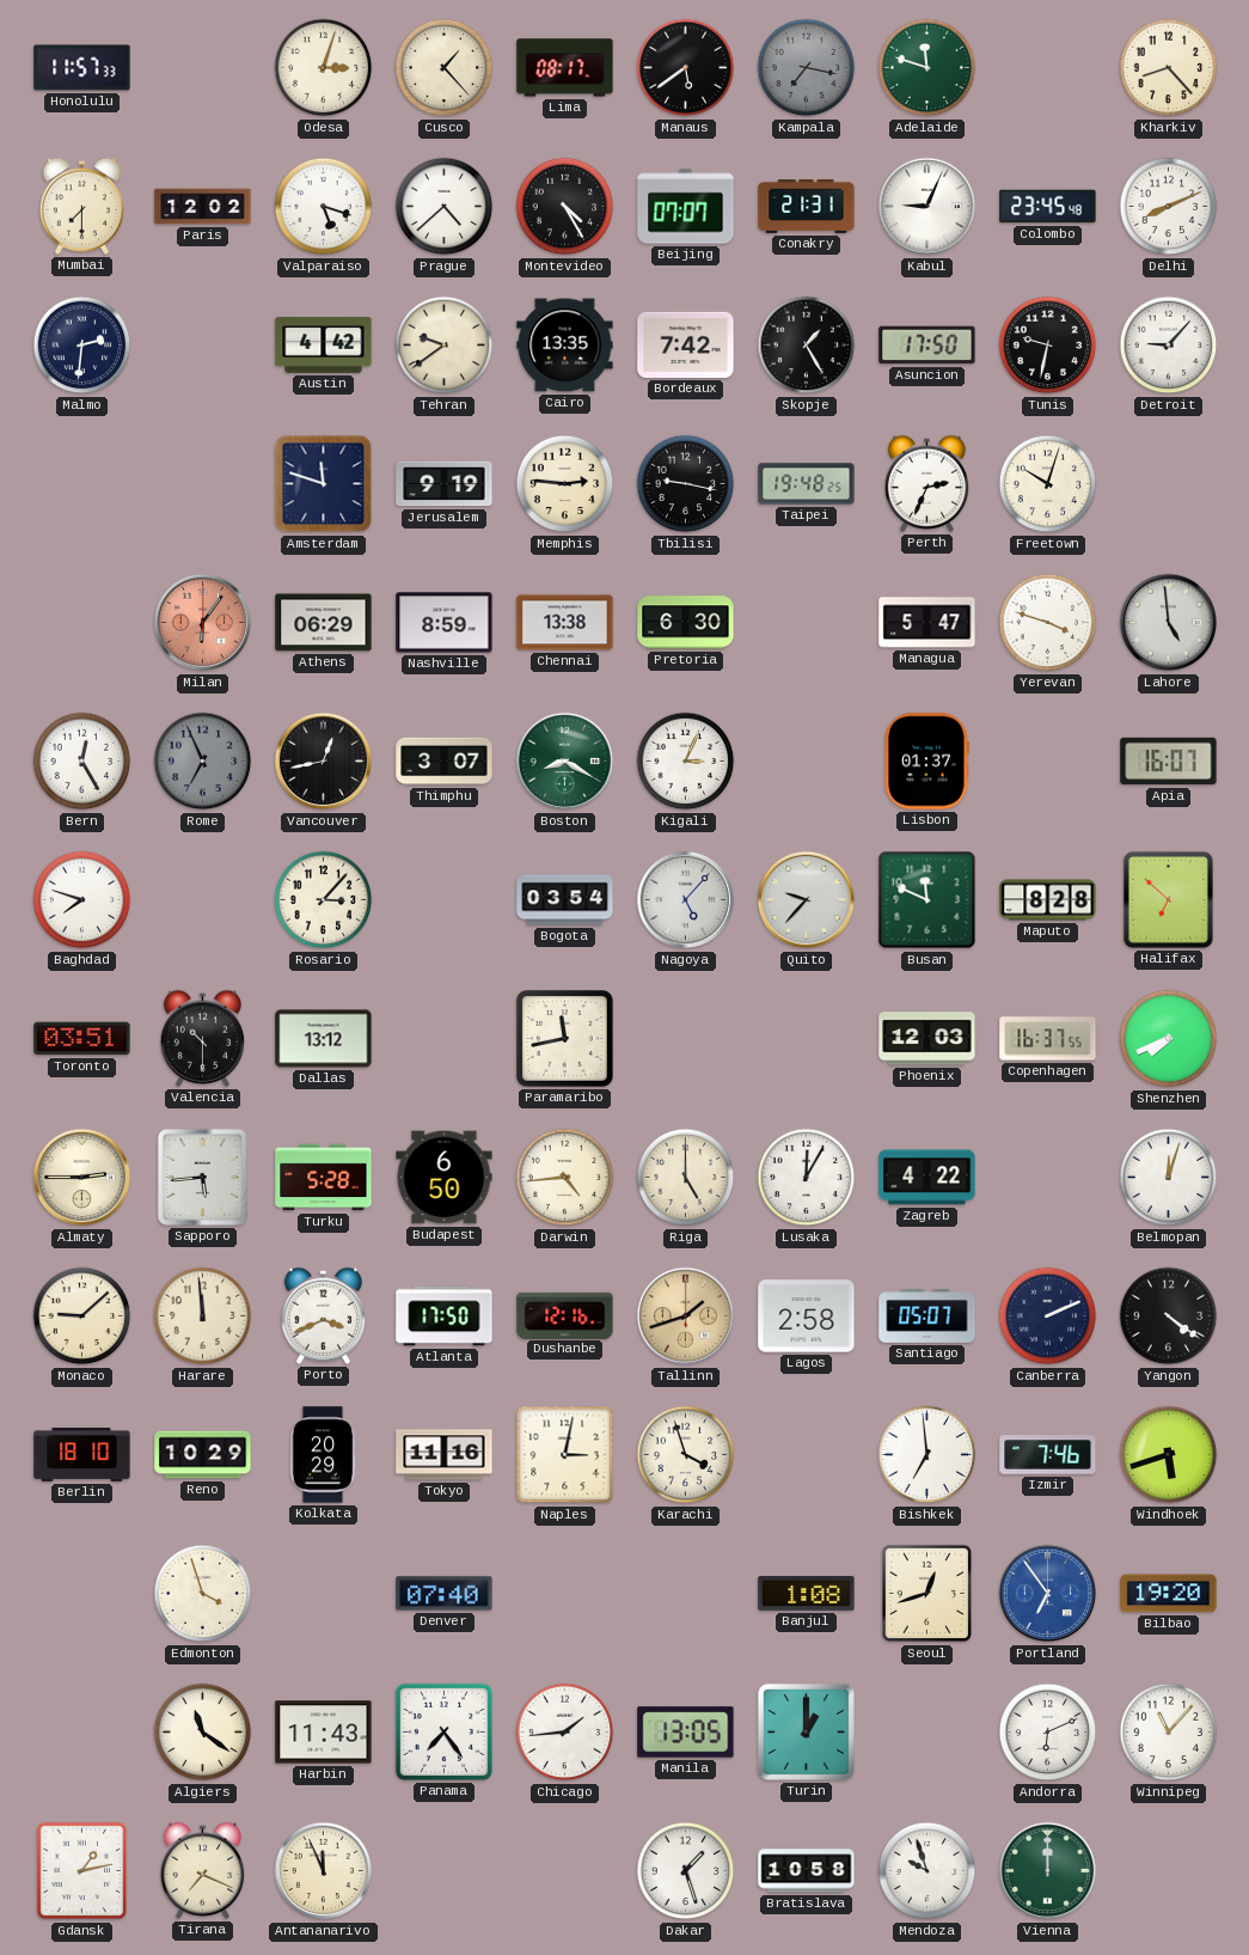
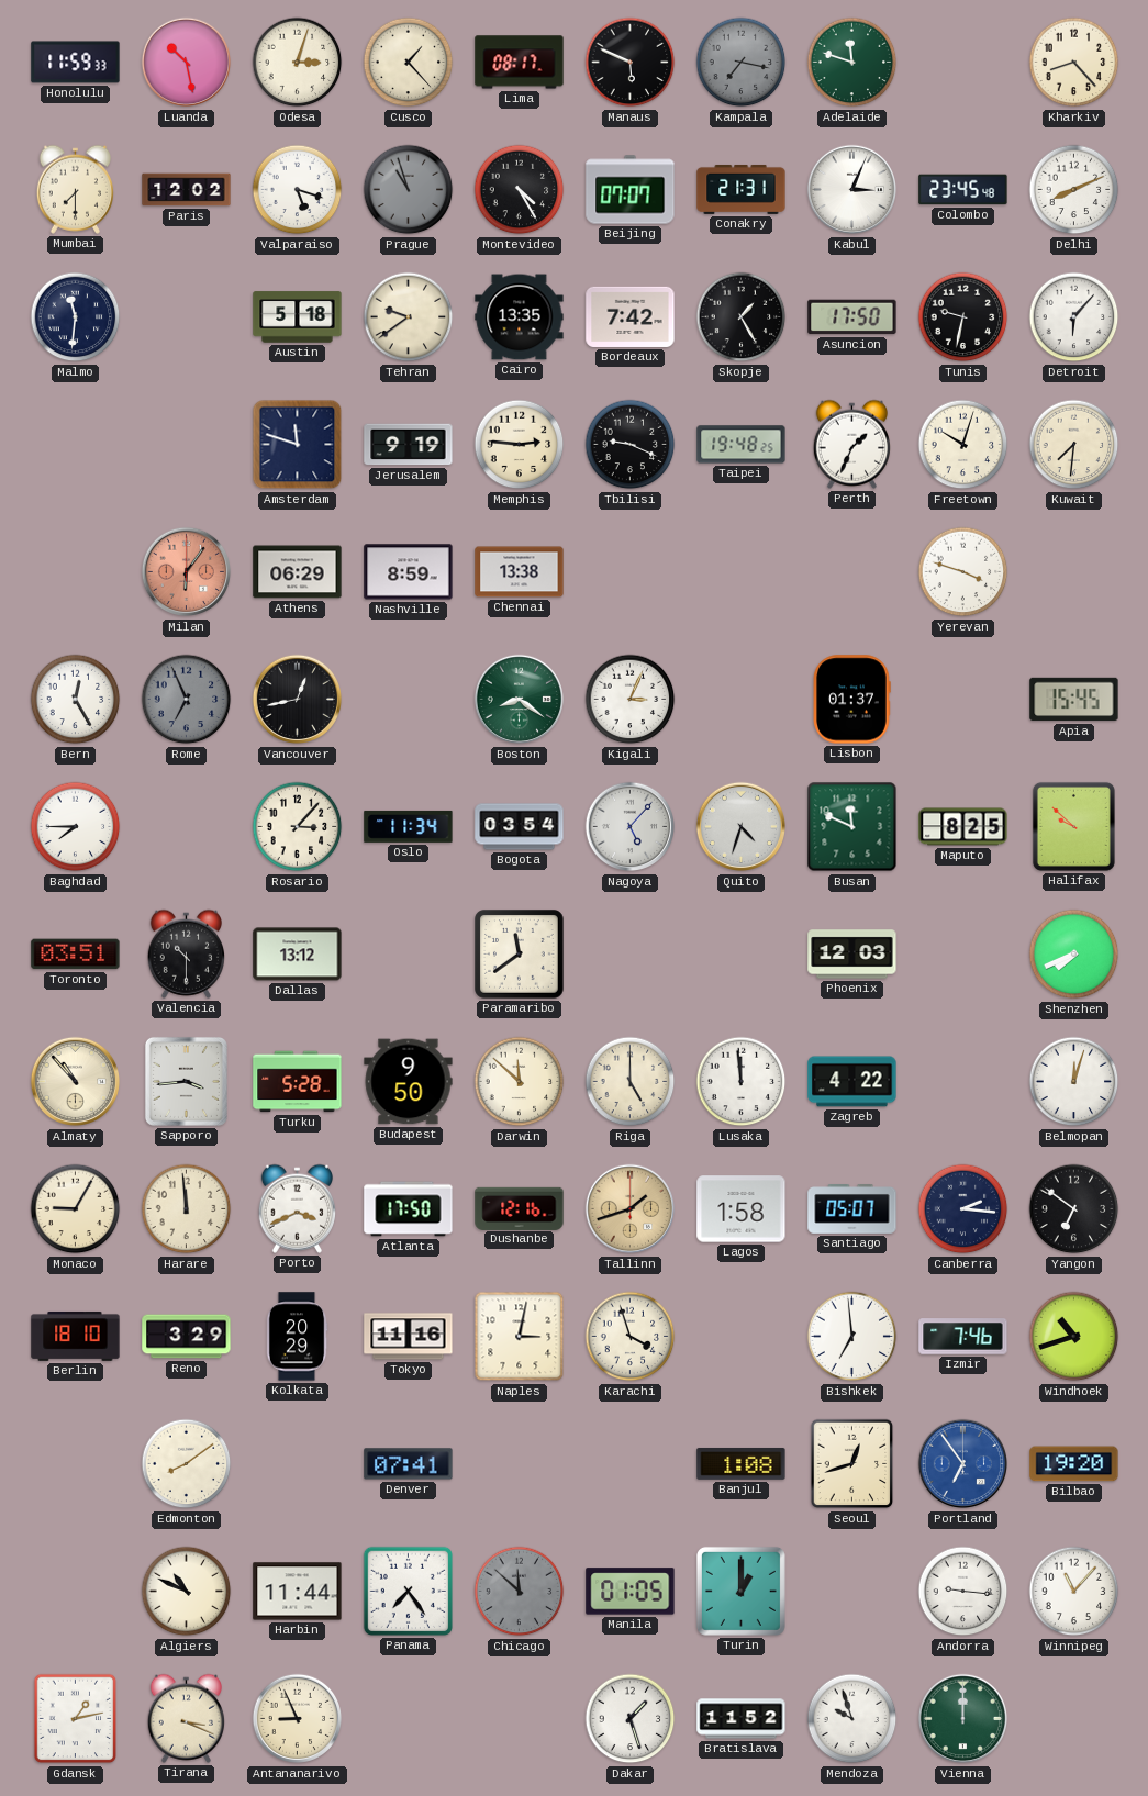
Honolulu: 11:57 -> 11:59
Luanda: none -> 10:28
Manaus: 5:39 -> 5:49
Prague: 4:38 -> 10:57
Prague dial: white -> grey
Kabul: 9:04 -> 3:04
Malmo: 2:31 -> 11:31
Austin: 4:42 -> 5:18
Detroit: 9:07 -> 6:07
Tbilisi: 9:17 -> 9:19
Perth: 2:34 -> 1:34
Kuwait: none -> 7:31
Pretoria: 6:30 -> none
Managua: 5:47 -> none
Lahore: 4:59 -> none
Thimphu: 3:07 -> none
Boston: 8:20 -> 8:21
Apia: 16:07 -> 15:45
Baghdad: 7:48 -> 7:45
Oslo: none -> 11:34
Quito: 9:37 -> 4:33
Maputo: 8:28 -> 8:25
Halifax: 6:52 -> 9:52
Paramaribo: 11:43 -> 11:39
Copenhagen: 16:37 -> none
Almaty: 2:45 -> 10:53
Sapporo: 5:44 -> 3:44
Budapest: 6:50 -> 9:50
Darwin: 4:44 -> 11:52
Lusaka: 12:05 -> 11:59
Monaco: 9:08 -> 9:05
Lagos: 2:58 -> 1:58
Canberra: 2:11 -> 2:16
Yangon: 4:21 -> 6:51
Reno: 10:29 -> 3:29
Windhoek: 5:42 -> 10:42
Edmonton: 3:57 -> 8:09
Denver: 07:40 -> 07:41
Algiers: 11:21 -> 10:49
Harbin: 11:43 -> 11:44
Chicago: 1:44 -> 11:52
Chicago dial: white -> grey
Manila: 13:05 -> 01:05
Andorra: 6:11 -> 9:16
Tirana: 7:19 -> 3:19
Antananarivo: 11:56 -> 8:56
Bratislava: 10:58 -> 11:52
